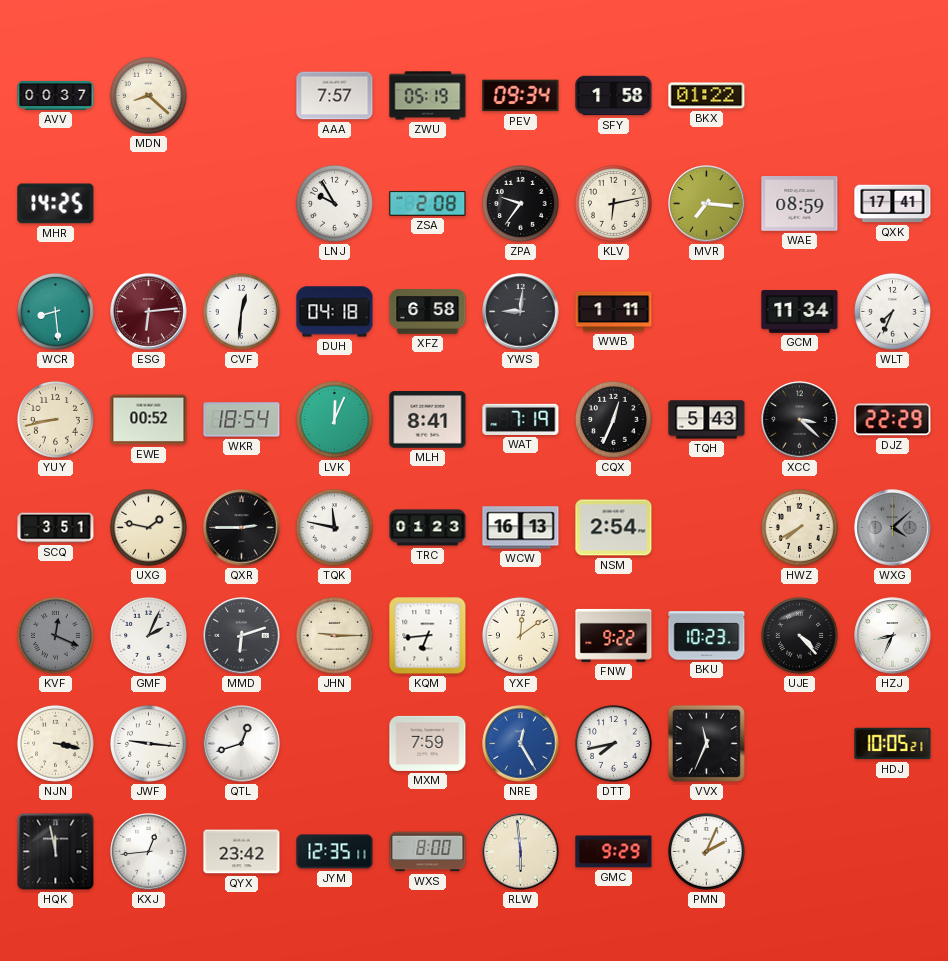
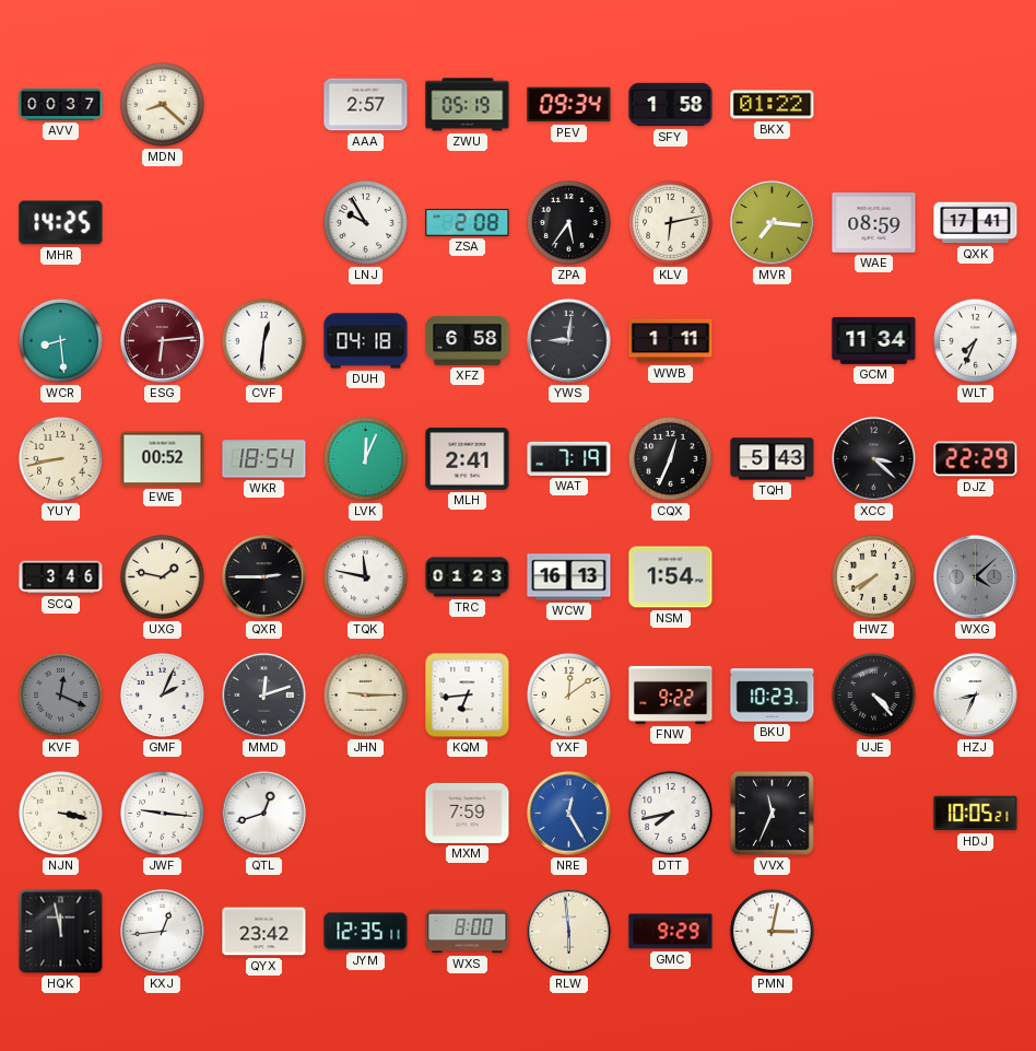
AAA: 7:57 -> 2:57
ZPA: 9:36 -> 5:36
MLH: 8:41 -> 2:41
SCQ: 3:51 -> 3:46
NSM: 2:54 -> 1:54
MMD: 6:12 -> 12:12
PMN: 2:04 -> 3:02
